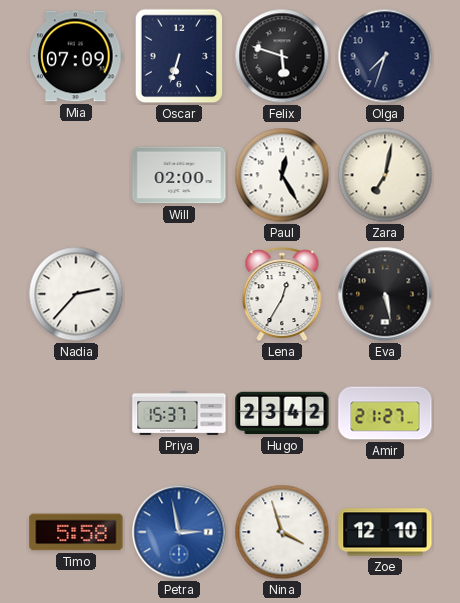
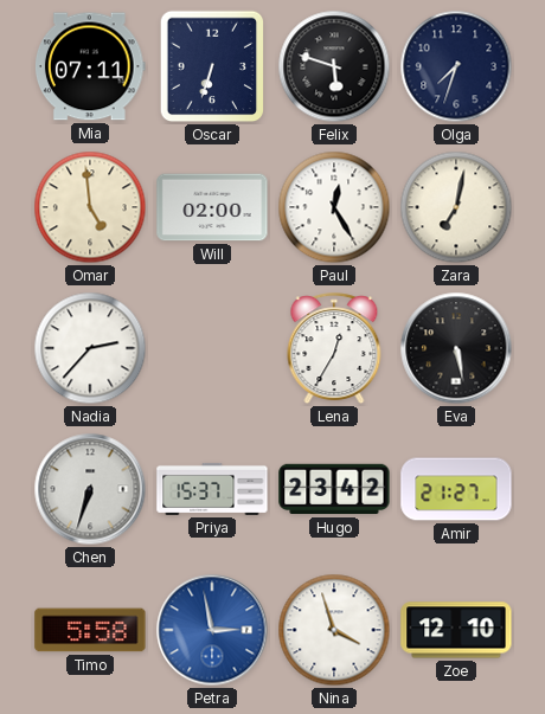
Mia: 07:09 -> 07:11
Omar: none -> 4:59
Chen: none -> 6:33
